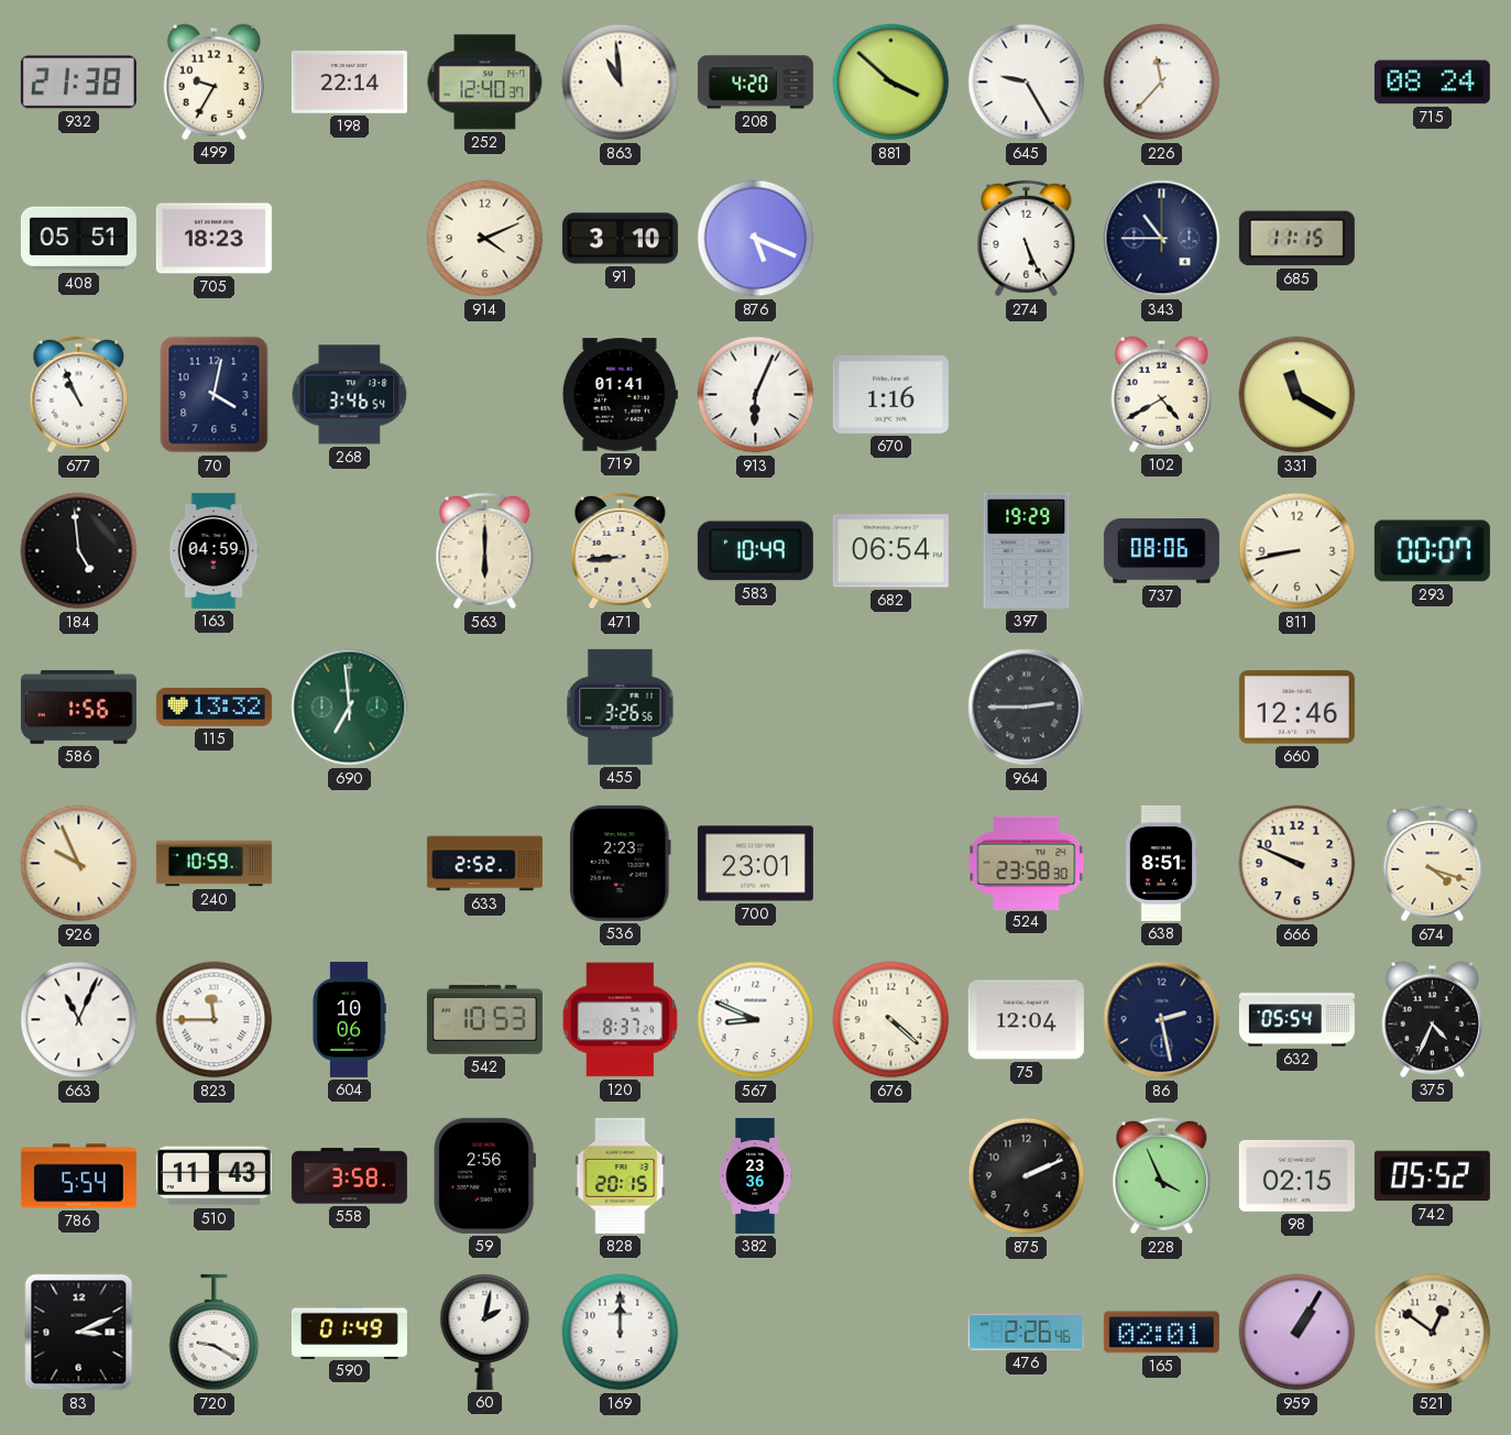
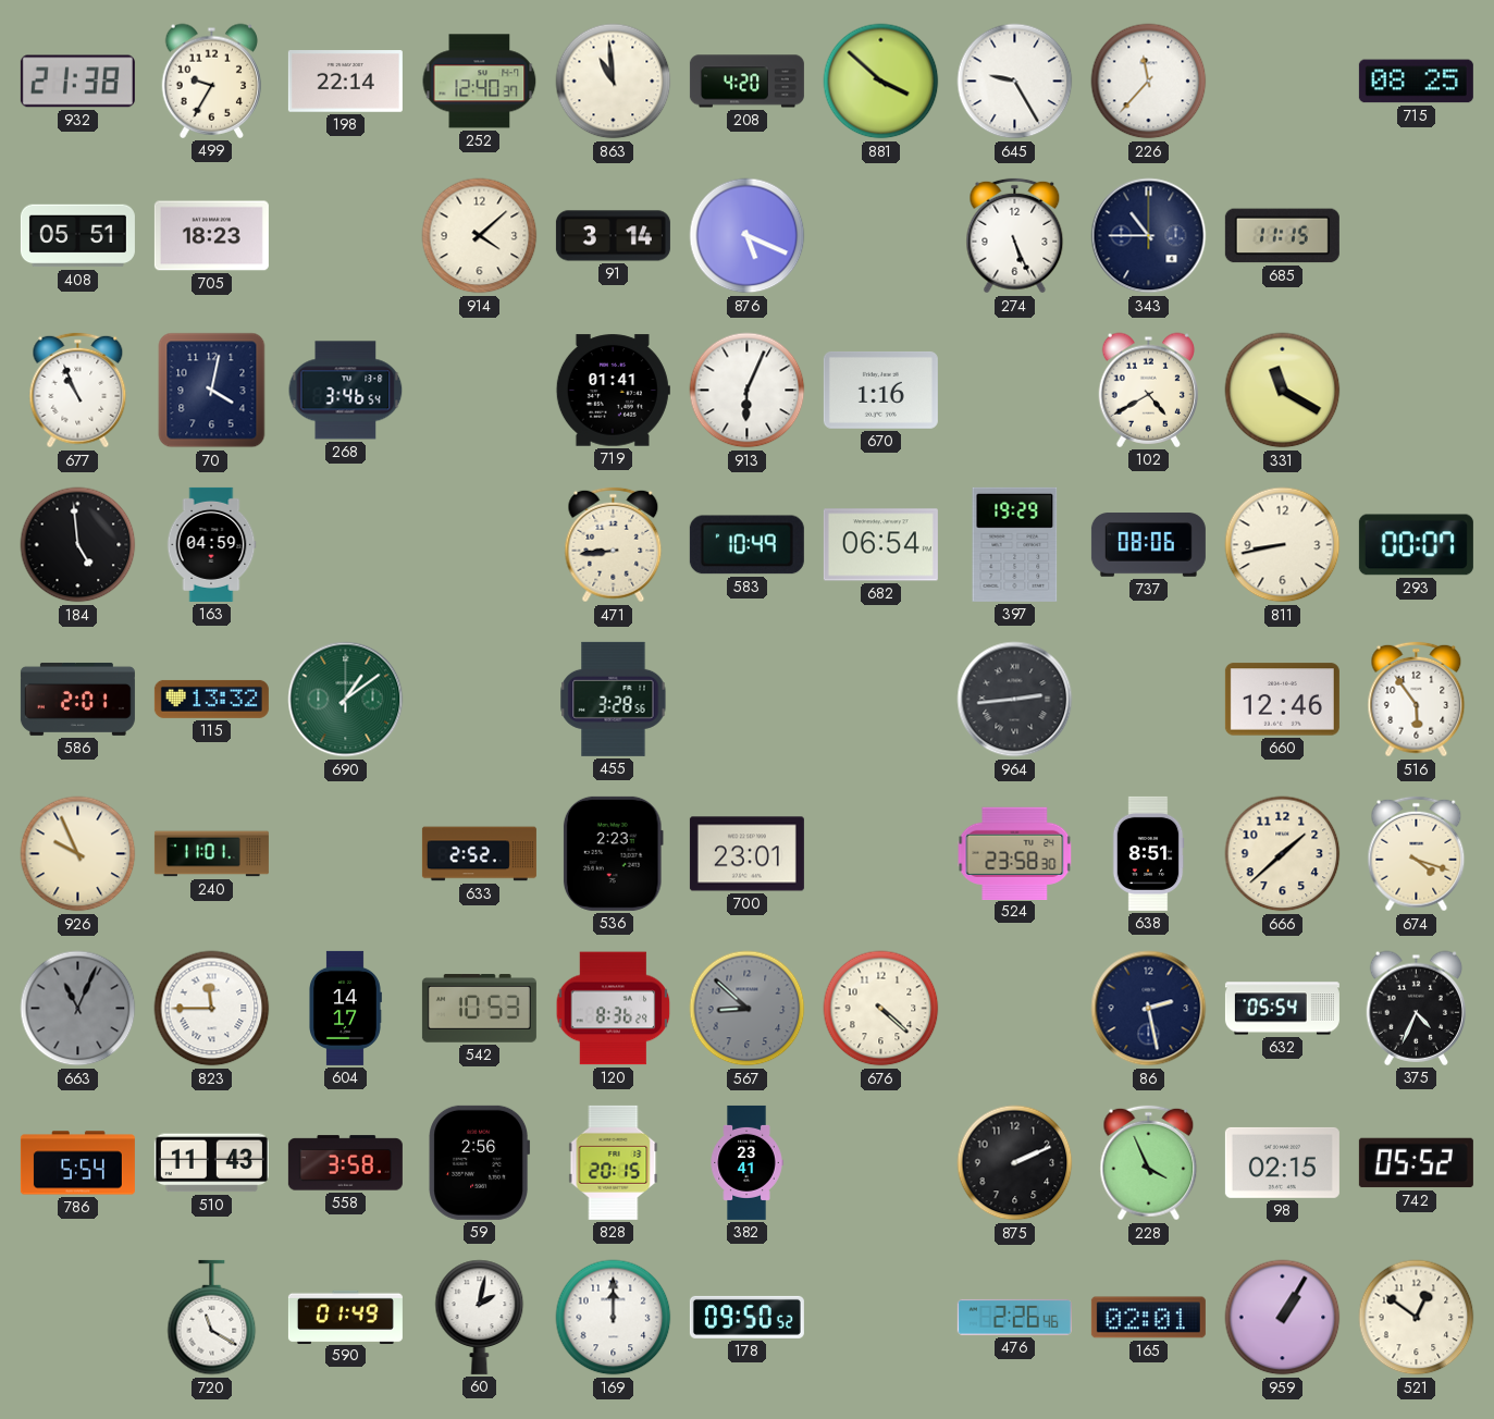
715: 08:24 -> 08:25
914: 4:11 -> 4:08
91: 3:10 -> 3:14
563: 6:00 -> none
586: 1:56 -> 2:01
690: 6:59 -> 1:09
455: 3:26 -> 3:28
964: 2:45 -> 2:44
516: none -> 5:54
240: 10:59 -> 11:01
666: 9:49 -> 1:38
663 dial: white -> grey
604: 10:06 -> 14:17
120: 8:37 -> 8:36
567: 8:49 -> 8:52
567 dial: white -> grey
75: 12:04 -> none
382: 23:36 -> 23:41
83: 3:11 -> none
720: 9:20 -> 11:20
178: none -> 09:50
